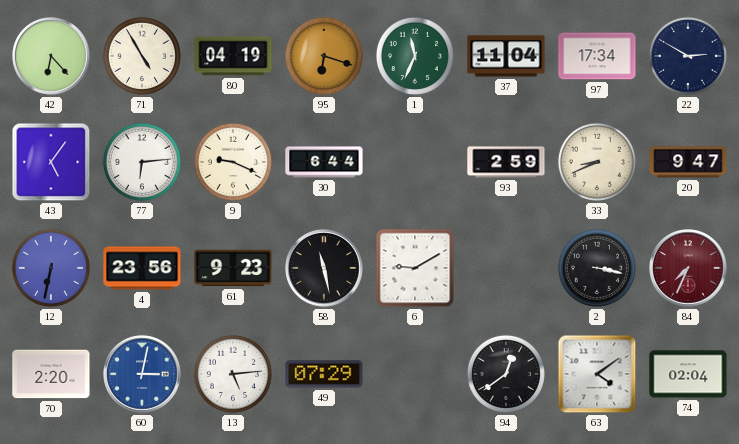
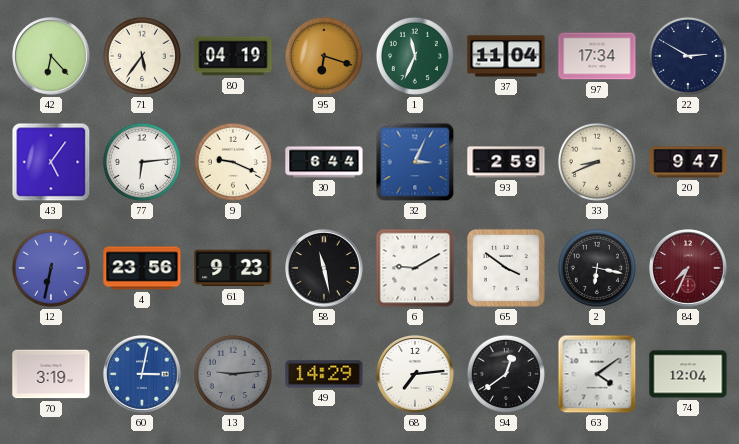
71: 4:55 -> 5:36
32: none -> 3:04
65: none -> 3:51
2: 3:17 -> 6:17
70: 2:20 -> 3:19
13: 5:14 -> 9:14
13 dial: white -> grey
49: 07:29 -> 14:29
68: none -> 7:14
74: 02:04 -> 12:04
